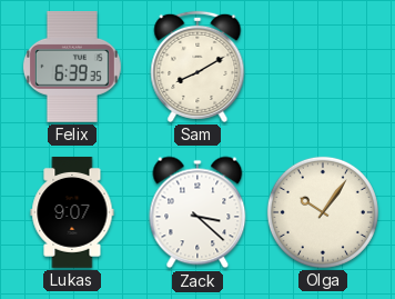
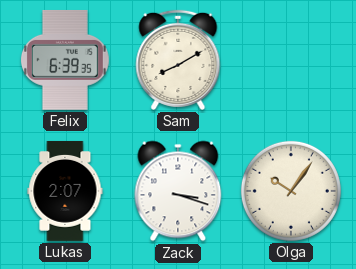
Lukas: 9:07 -> 2:07
Zack: 3:22 -> 3:18
